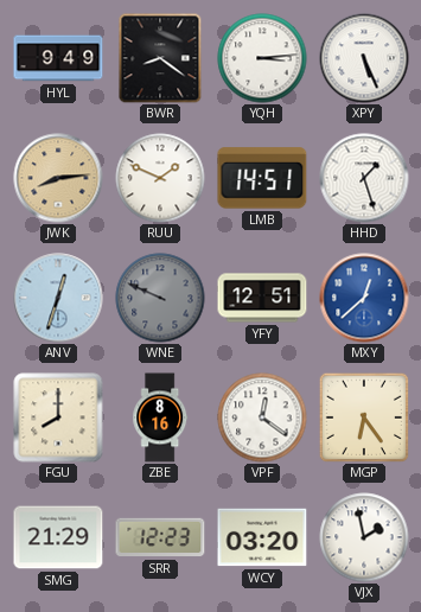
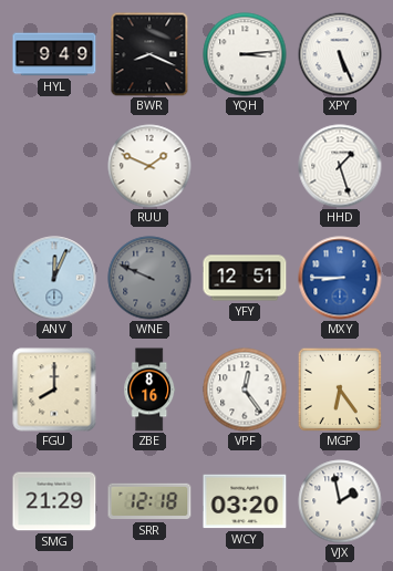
BWR: 8:21 -> 8:19
JWK: 8:14 -> none
LMB: 14:51 -> none
ANV: 12:33 -> 12:04
MXY: 12:38 -> 8:45
VPF: 12:21 -> 12:24
SRR: 12:23 -> 12:18
